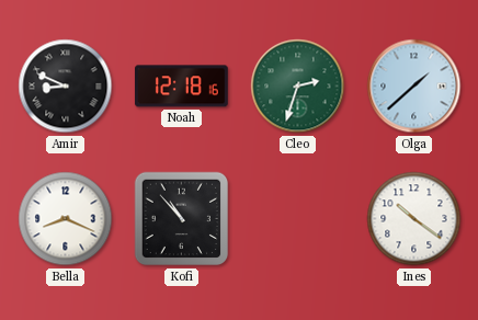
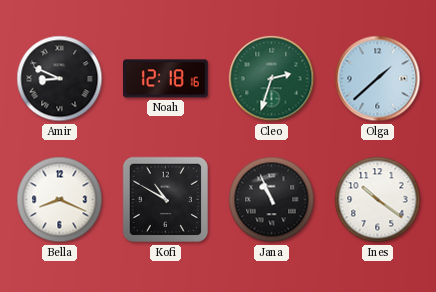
Kofi: 10:53 -> 10:50
Jana: none -> 10:56
